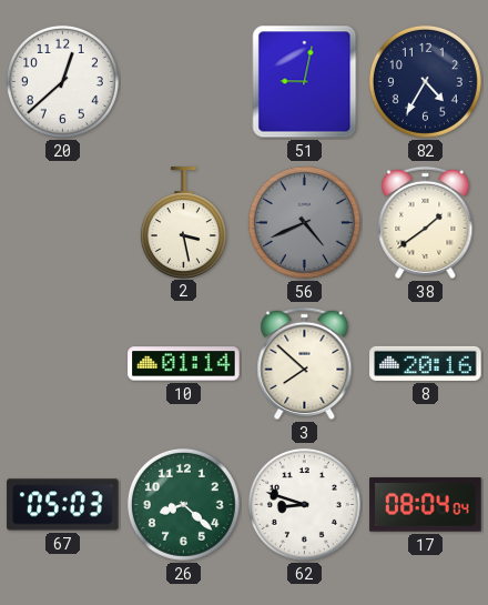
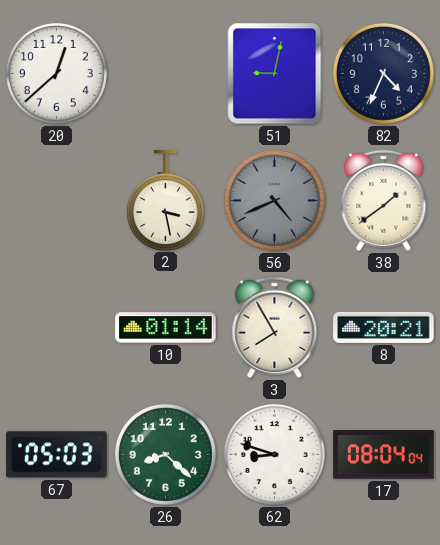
82: 4:35 -> 4:34
3: 7:52 -> 7:55
8: 20:16 -> 20:21
